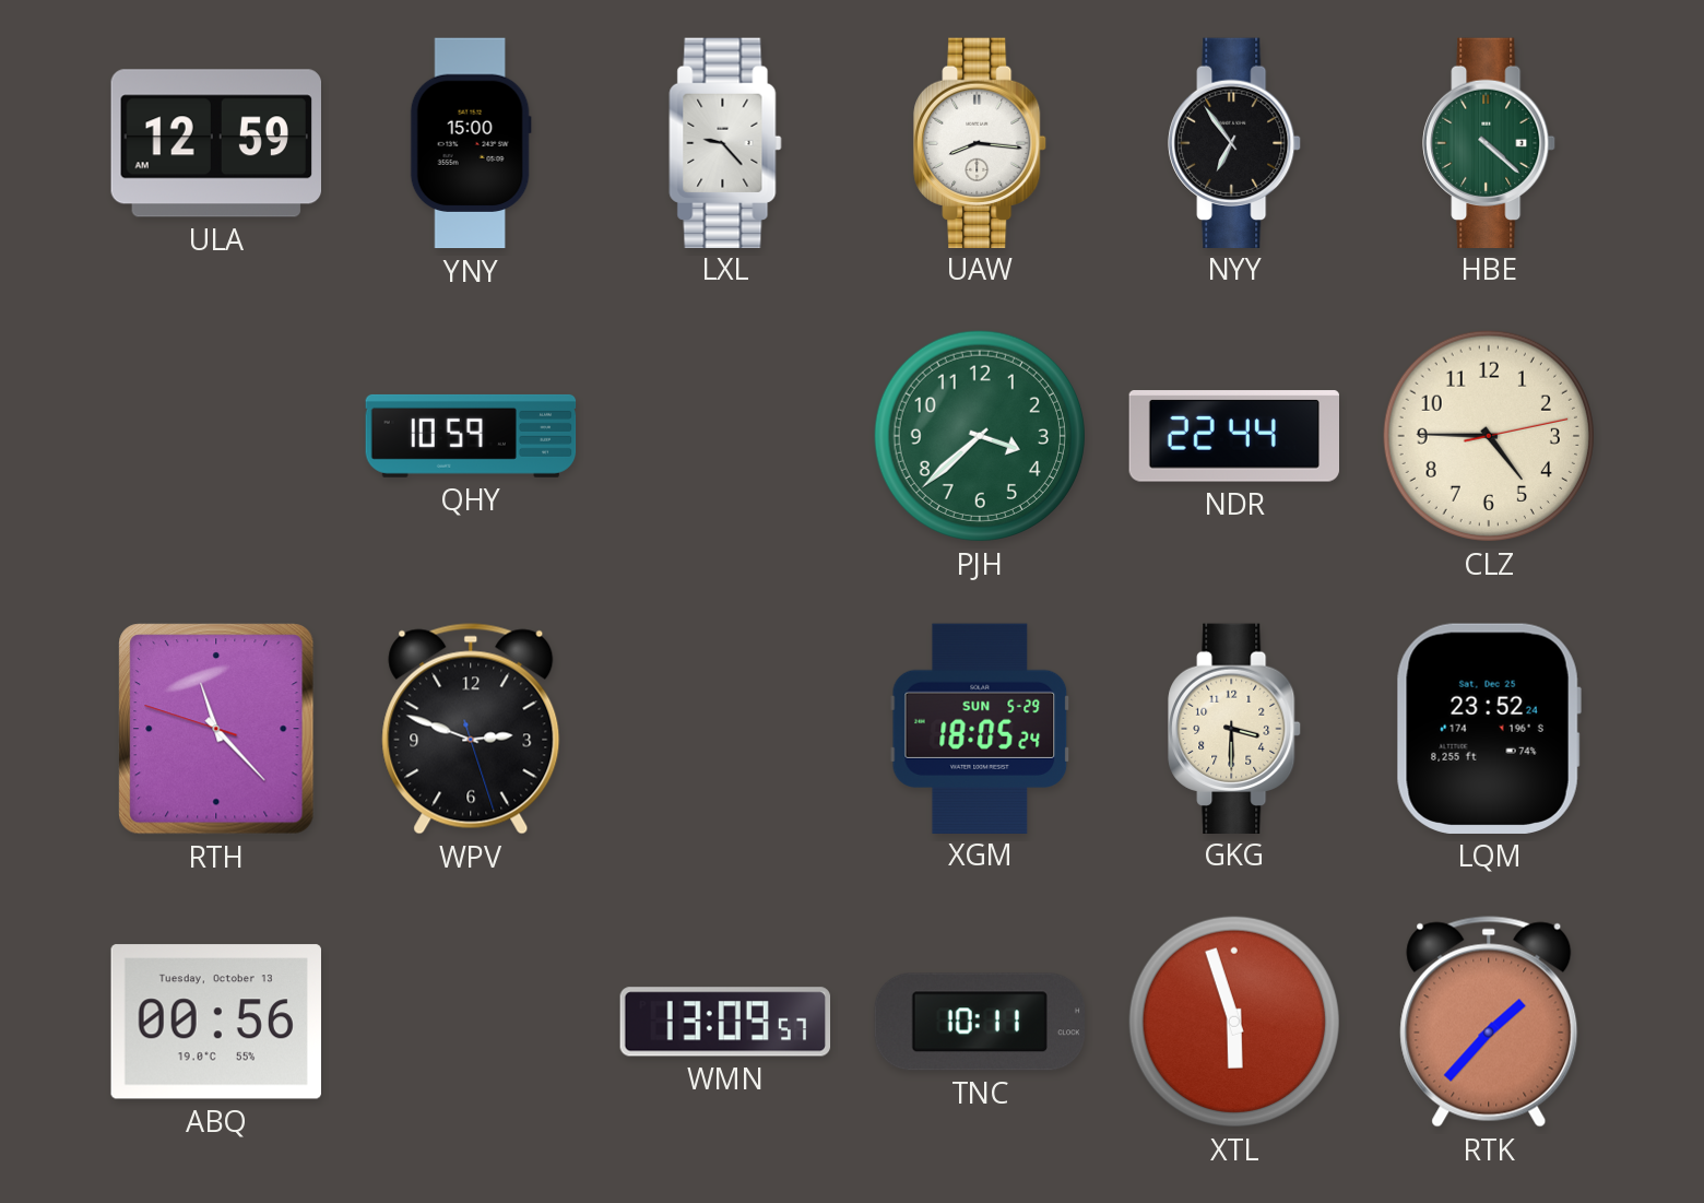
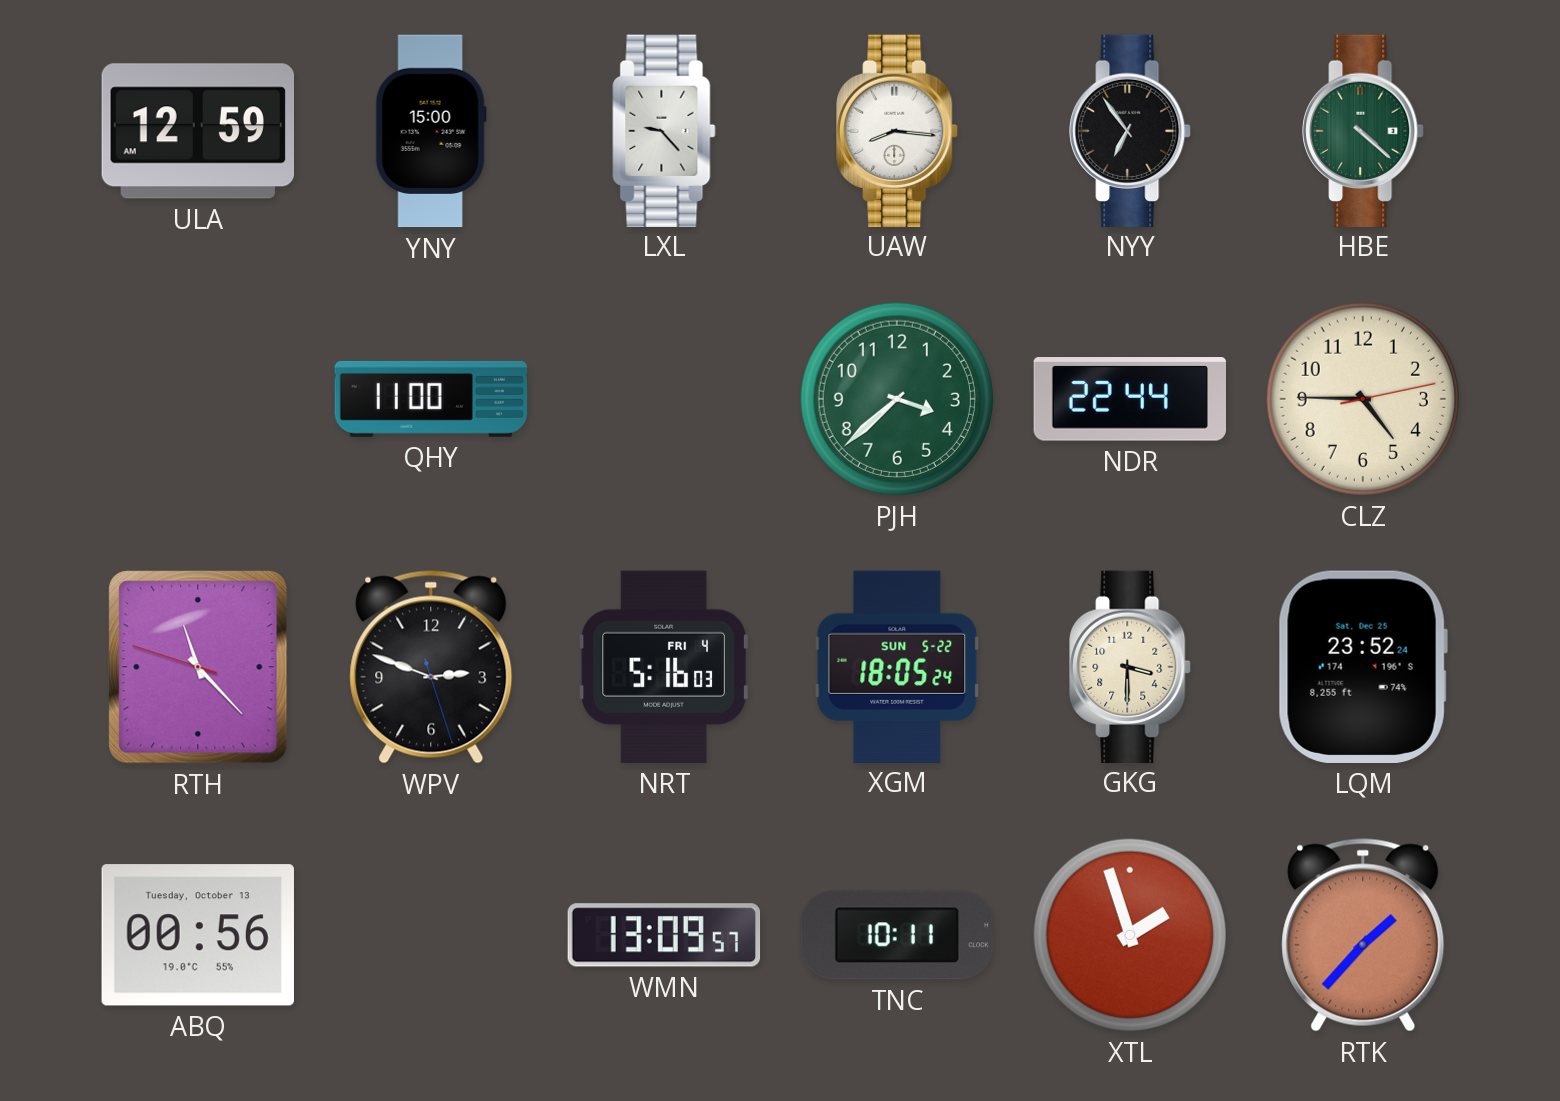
QHY: 10:59 -> 11:00
NRT: none -> 5:16
XGM date: SUN 5-29 -> SUN 5-22
XTL: 5:57 -> 1:57
